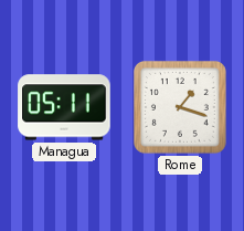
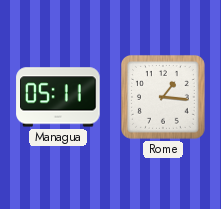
Rome: 1:18 -> 1:16
